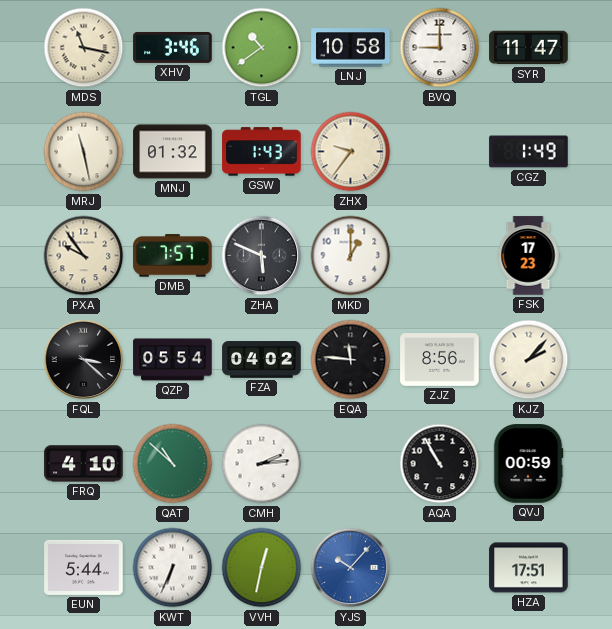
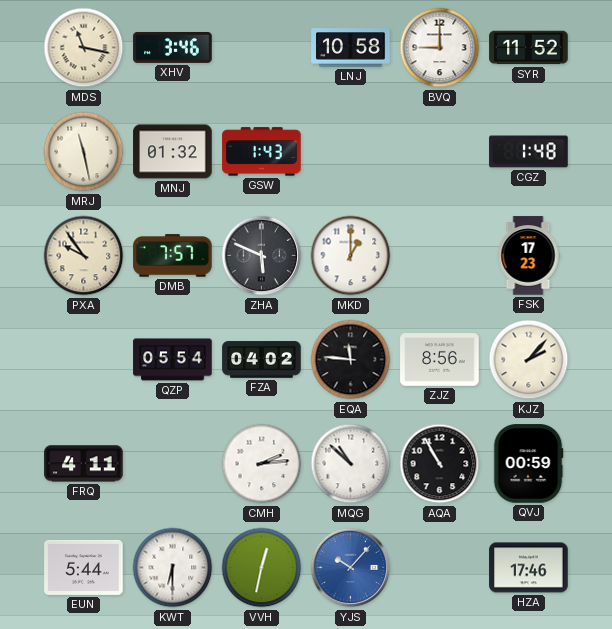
TGL: 10:39 -> none
SYR: 11:47 -> 11:52
ZHX: 9:36 -> none
CGZ: 1:49 -> 1:48
FQL: 3:22 -> none
FRQ: 4:10 -> 4:11
QAT: 10:52 -> none
MQG: none -> 10:52
KWT: 6:34 -> 6:30
HZA: 17:51 -> 17:46
